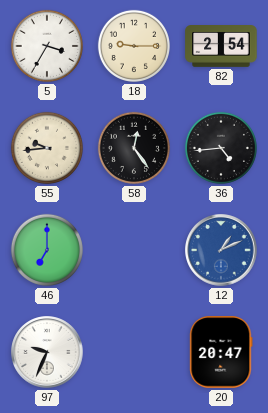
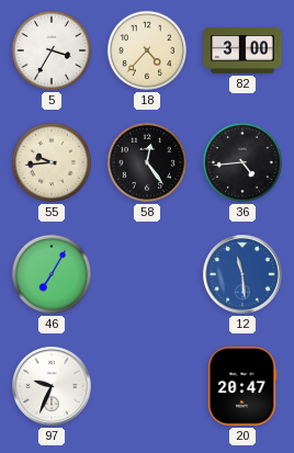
18: 9:15 -> 4:37
82: 2:54 -> 3:00
46: 7:00 -> 7:05
12: 1:11 -> 11:29
